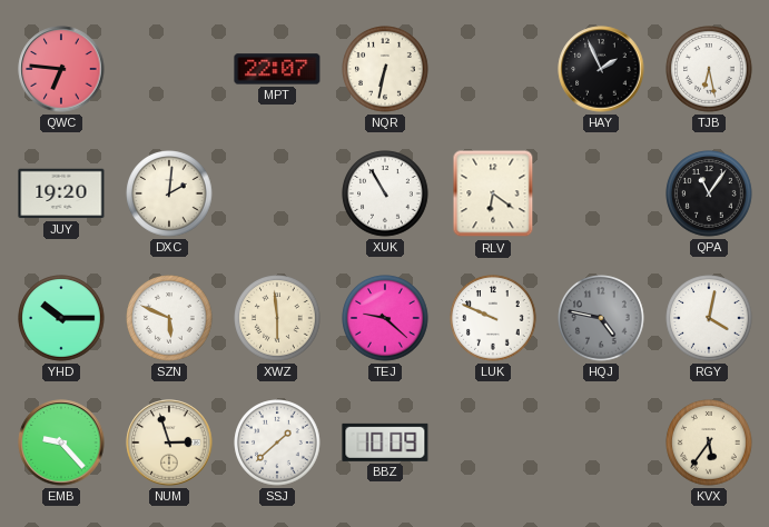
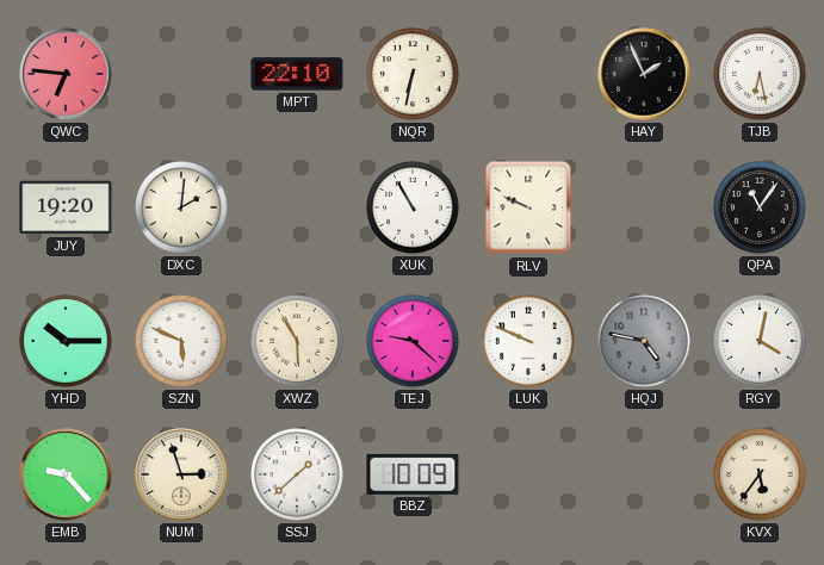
MPT: 22:07 -> 22:10
RLV: 6:21 -> 9:49
XWZ: 5:59 -> 5:55
